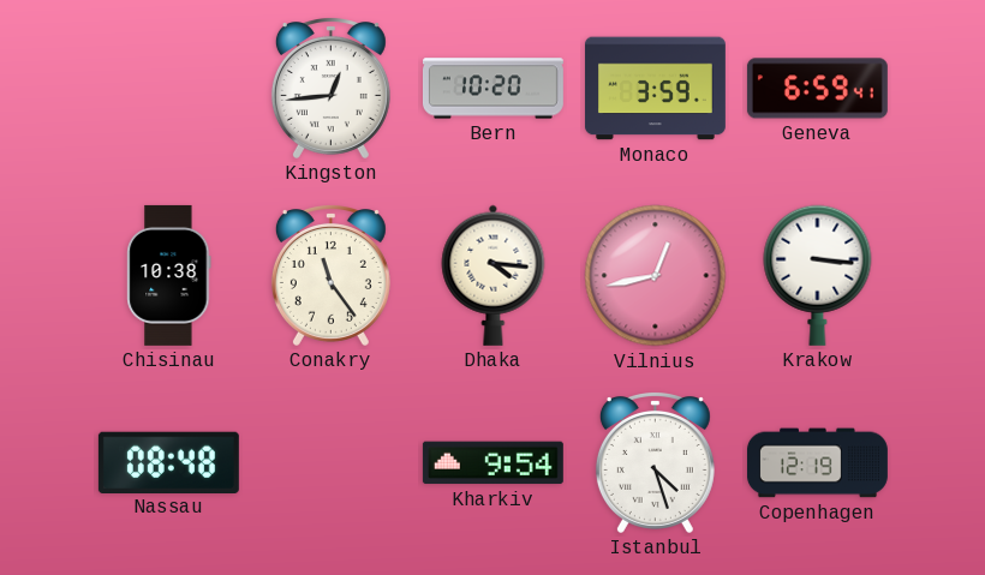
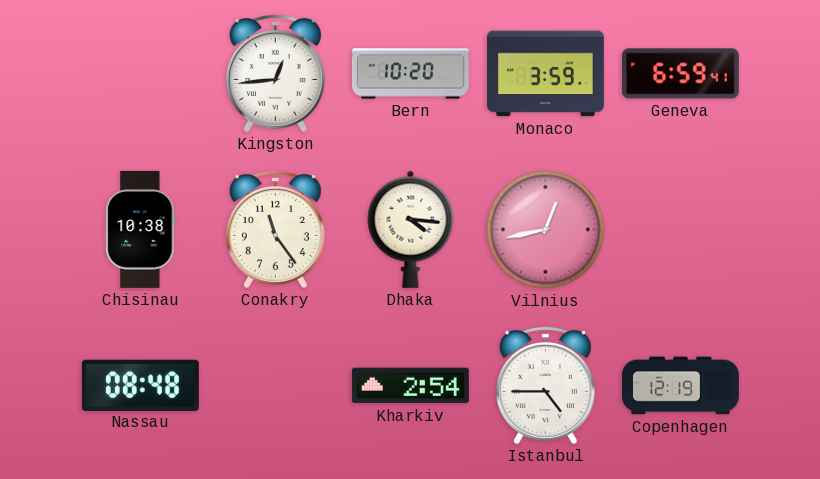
Krakow: 3:16 -> none
Kharkiv: 9:54 -> 2:54
Istanbul: 4:27 -> 4:45
